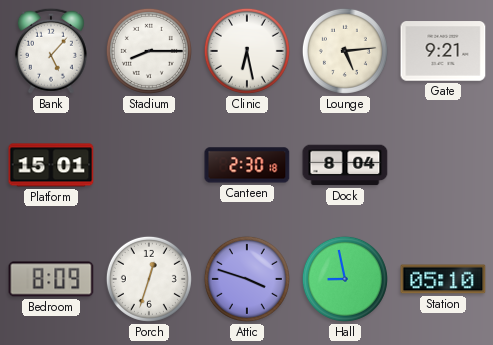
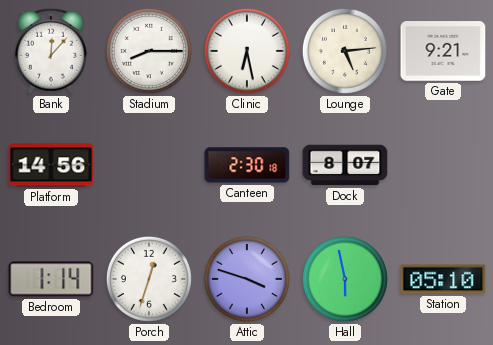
Bank: 5:07 -> 12:07
Platform: 15:01 -> 14:56
Dock: 8:04 -> 8:07
Bedroom: 8:09 -> 1:14
Hall: 8:58 -> 5:58
